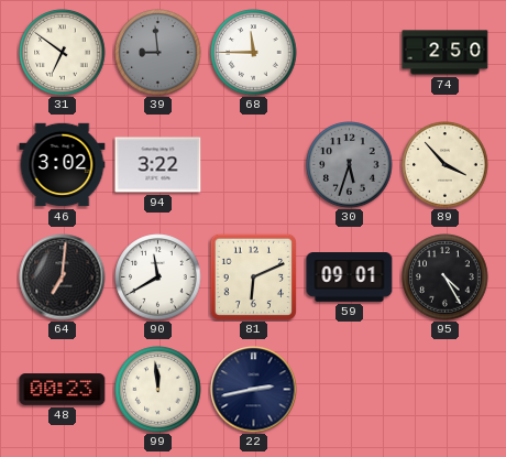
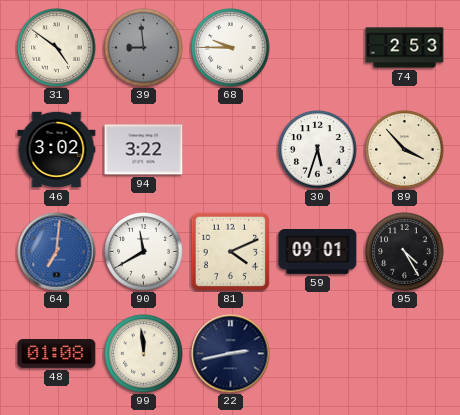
31: 6:51 -> 4:51
68: 11:45 -> 9:45
74: 2:50 -> 2:53
30 dial: grey -> white
64 dial: black -> blue
81: 6:11 -> 4:11
48: 00:23 -> 01:08
